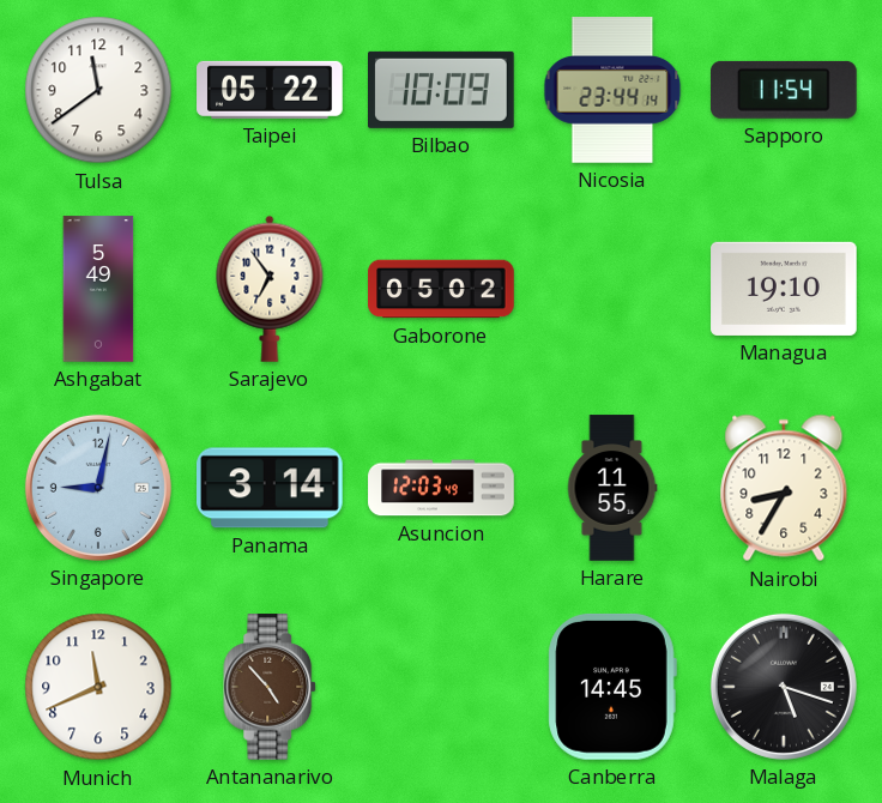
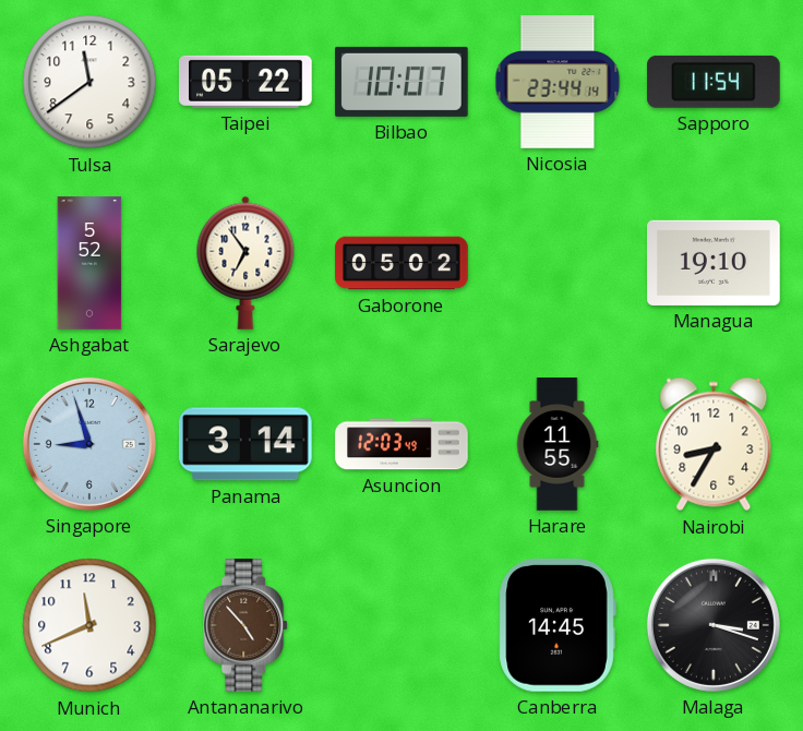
Bilbao: 10:09 -> 10:07
Ashgabat: 5:49 -> 5:52
Singapore: 9:02 -> 8:57
Malaga: 5:18 -> 3:18
